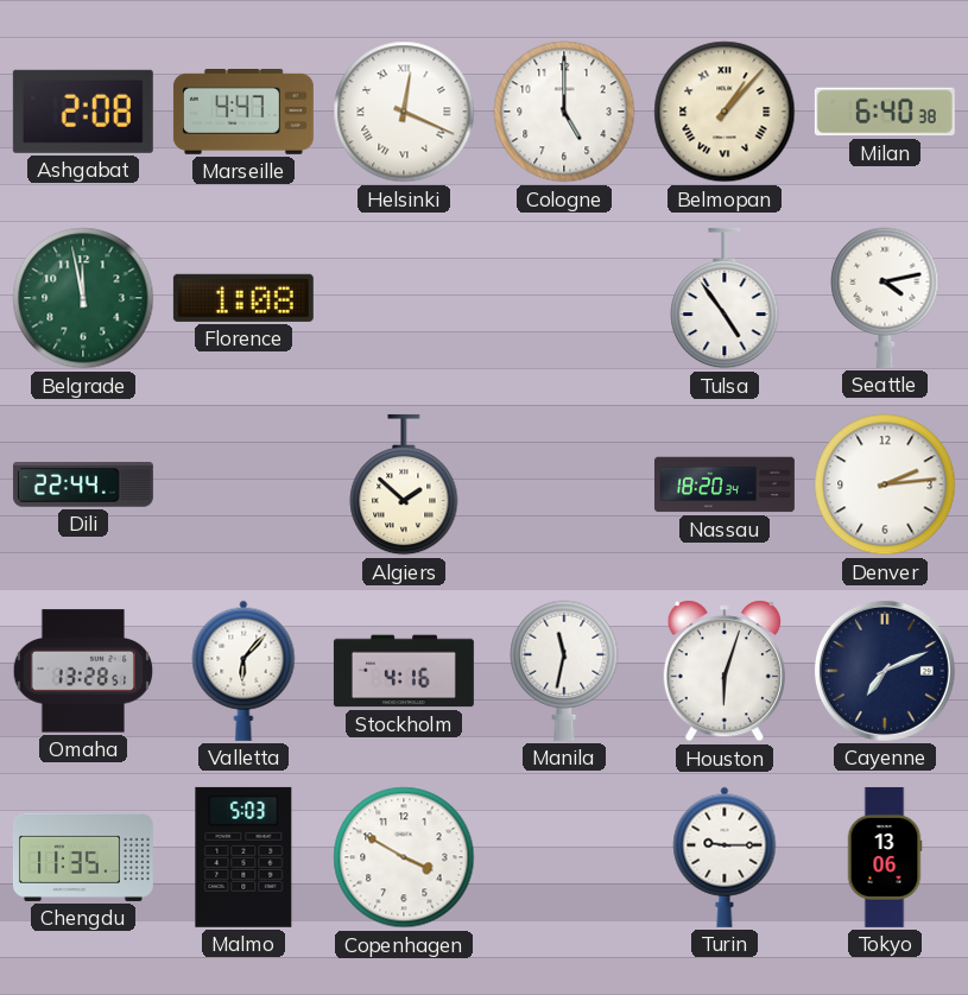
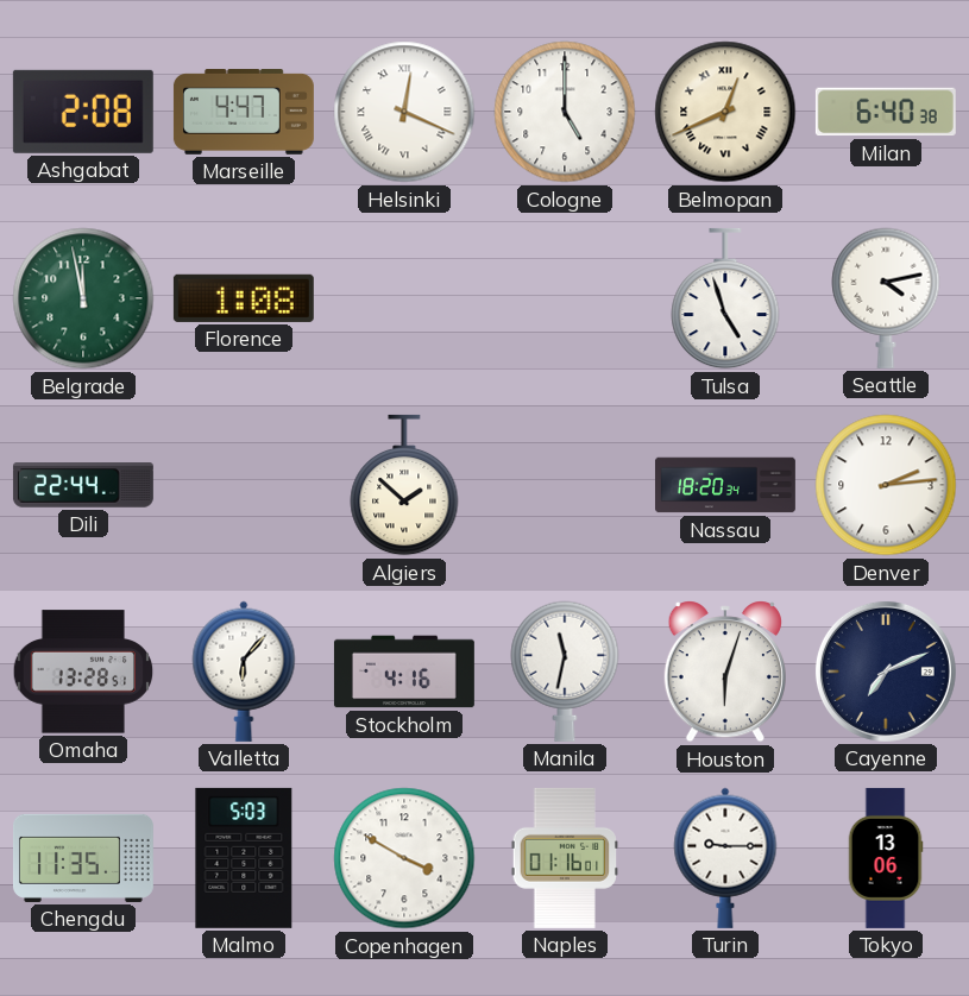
Belmopan: 1:07 -> 12:41
Tulsa: 4:54 -> 4:57
Naples: none -> 01:16
